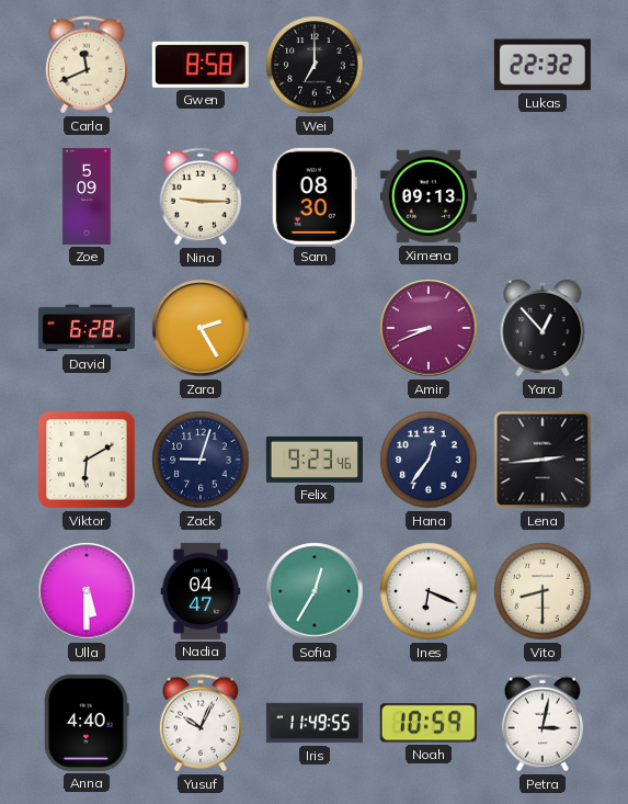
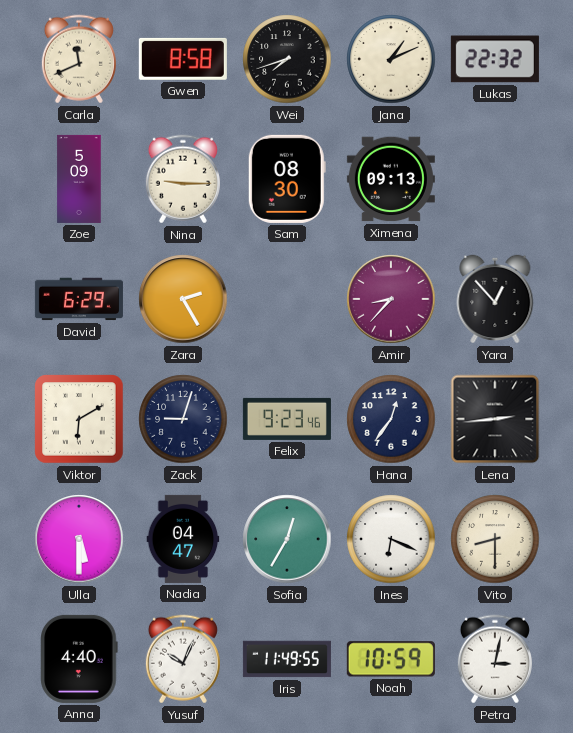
Wei: 7:00 -> 7:42
Jana: none -> 1:11
David: 6:28 -> 6:29
Amir: 8:41 -> 8:37
